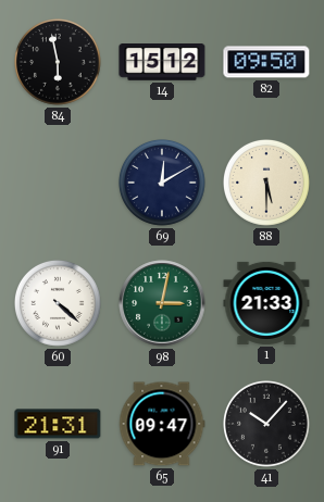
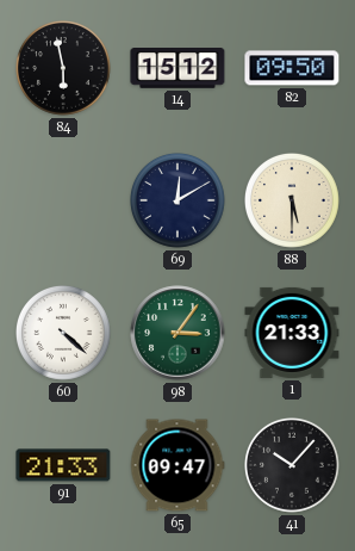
98: 3:02 -> 3:06
91: 21:31 -> 21:33
